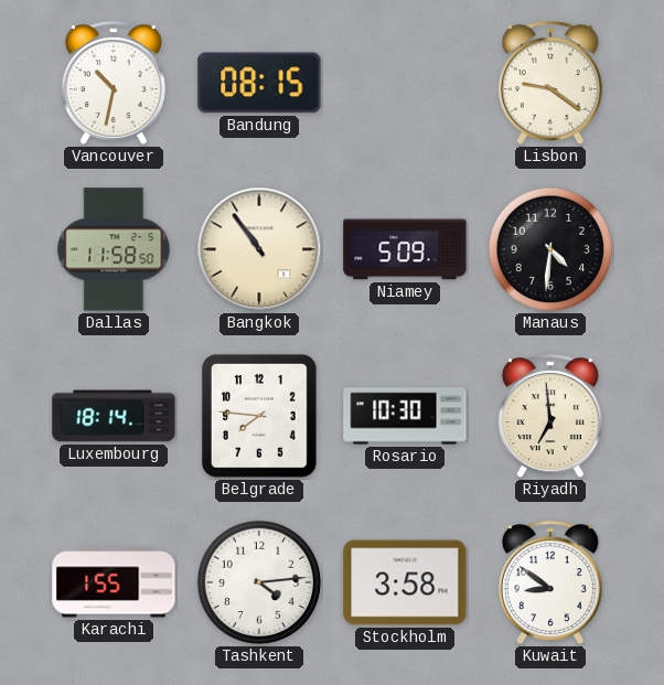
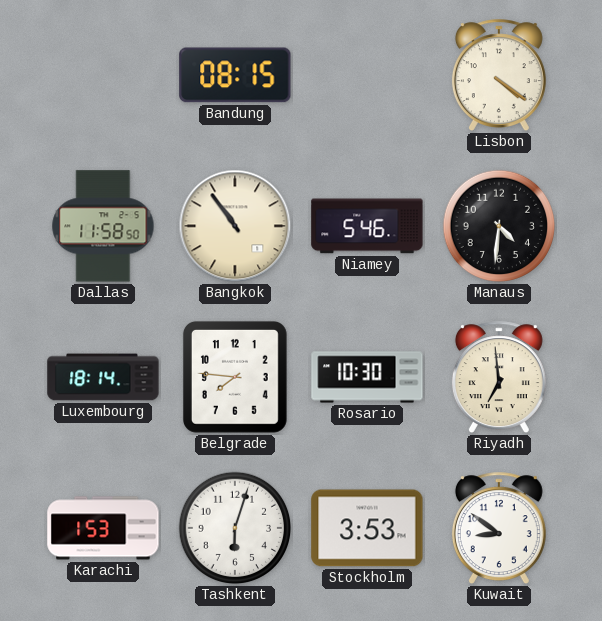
Vancouver: 10:32 -> none
Lisbon: 9:21 -> 4:21
Niamey: 5:09 -> 5:46
Karachi: 1:55 -> 1:53
Tashkent: 4:14 -> 6:03
Stockholm: 3:58 -> 3:53
